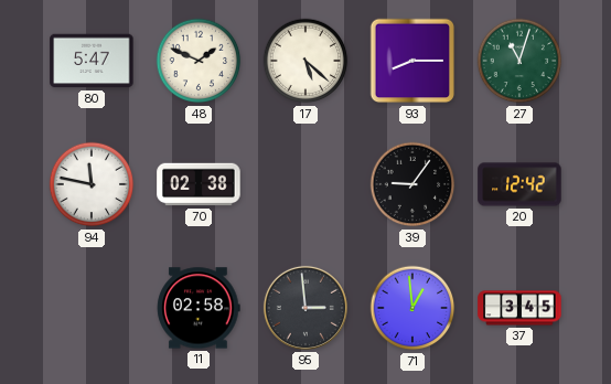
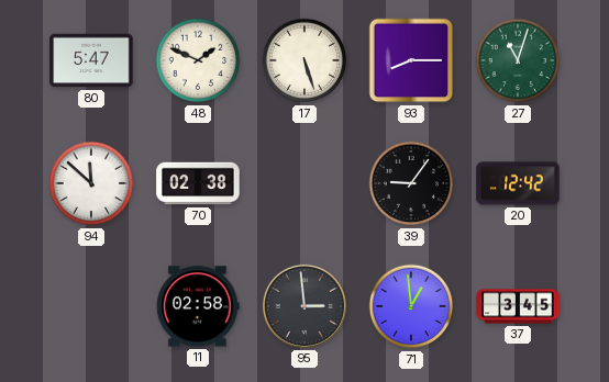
17: 5:22 -> 5:27
94: 11:47 -> 11:52
